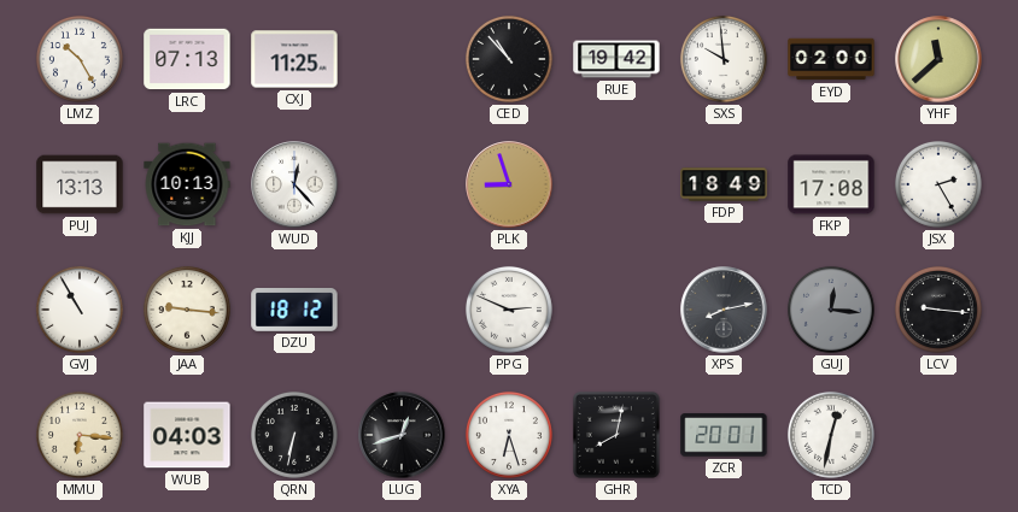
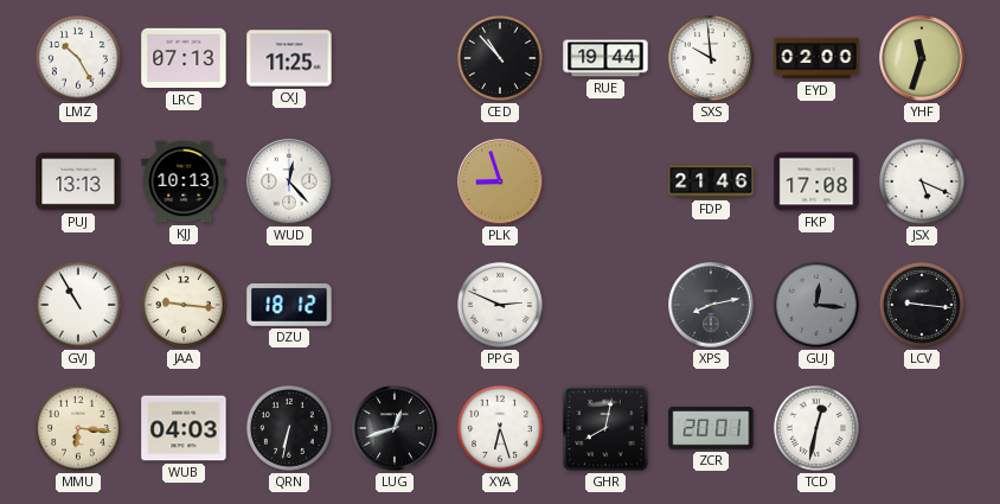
RUE: 19:42 -> 19:44
YHF: 11:38 -> 11:33
FDP: 18:49 -> 21:46
JSX: 2:25 -> 5:19
